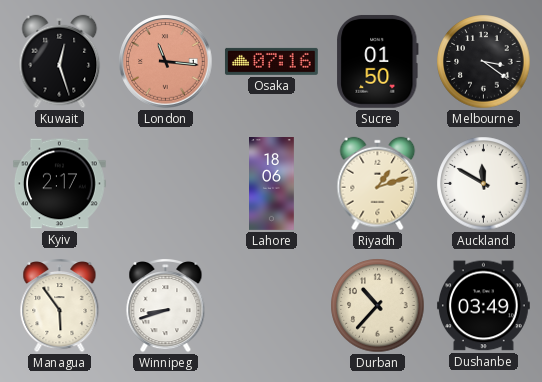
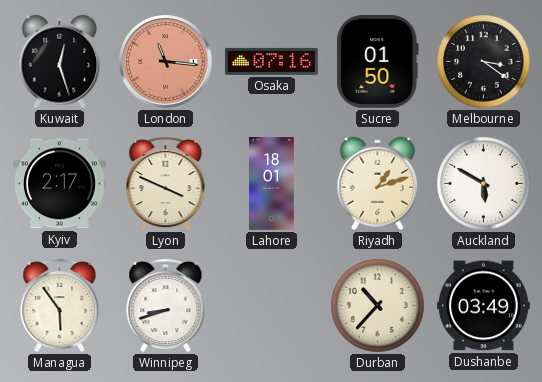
Lyon: none -> 3:49
Lahore: 18:06 -> 18:01
Auckland: 11:50 -> 5:50
